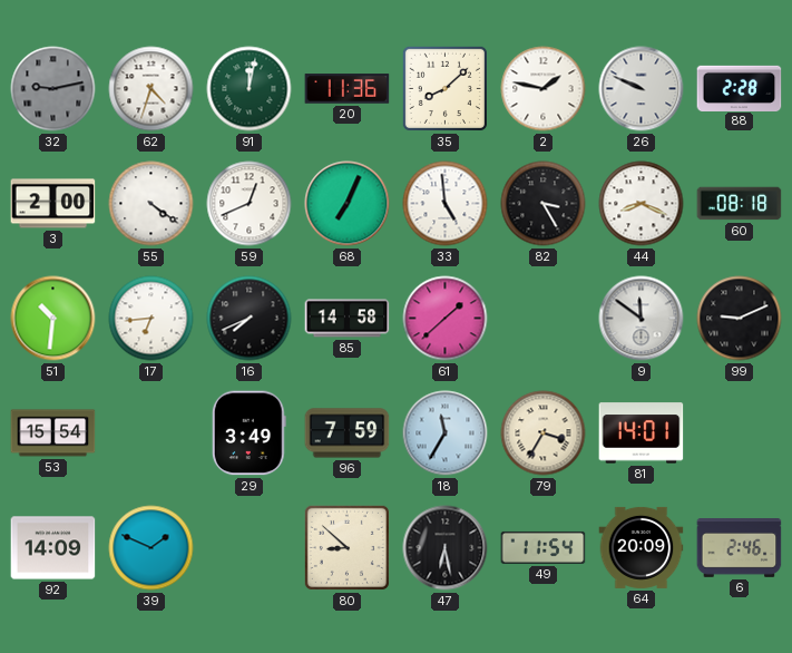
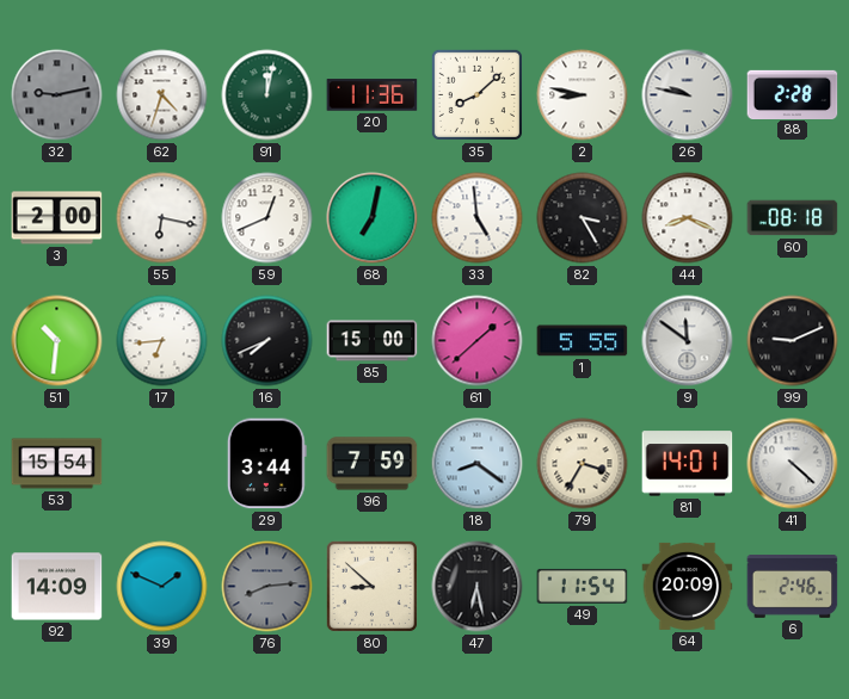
2: 1:47 -> 8:47
26: 9:49 -> 9:47
55: 4:21 -> 6:17
68: 7:04 -> 7:02
85: 14:58 -> 15:00
1: none -> 5:55
29: 3:49 -> 3:44
18: 11:35 -> 8:21
41: none -> 4:22
76: none -> 8:14
